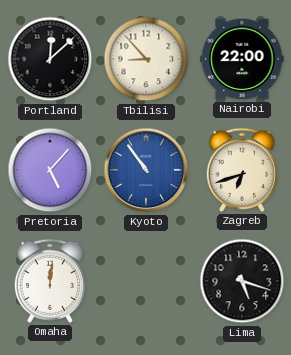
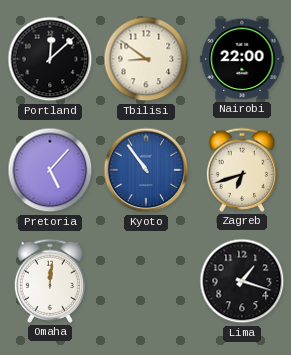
Tbilisi: 8:53 -> 8:51
Lima: 5:18 -> 1:18
